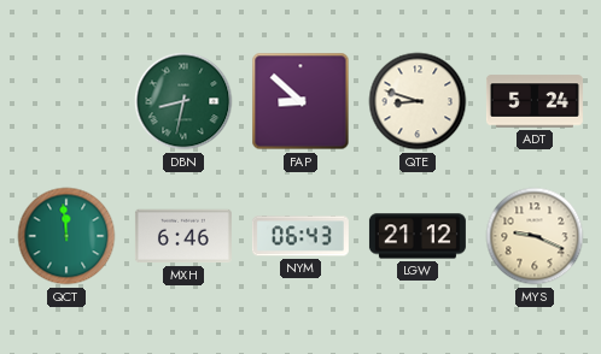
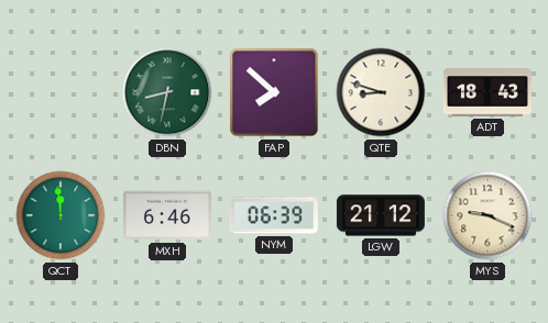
FAP: 8:52 -> 7:52
ADT: 5:24 -> 18:43
NYM: 06:43 -> 06:39
